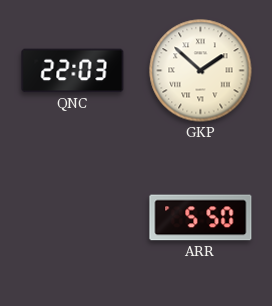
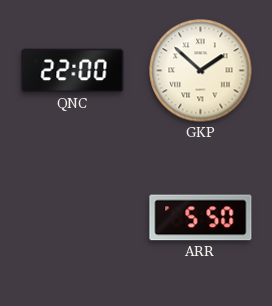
QNC: 22:03 -> 22:00
